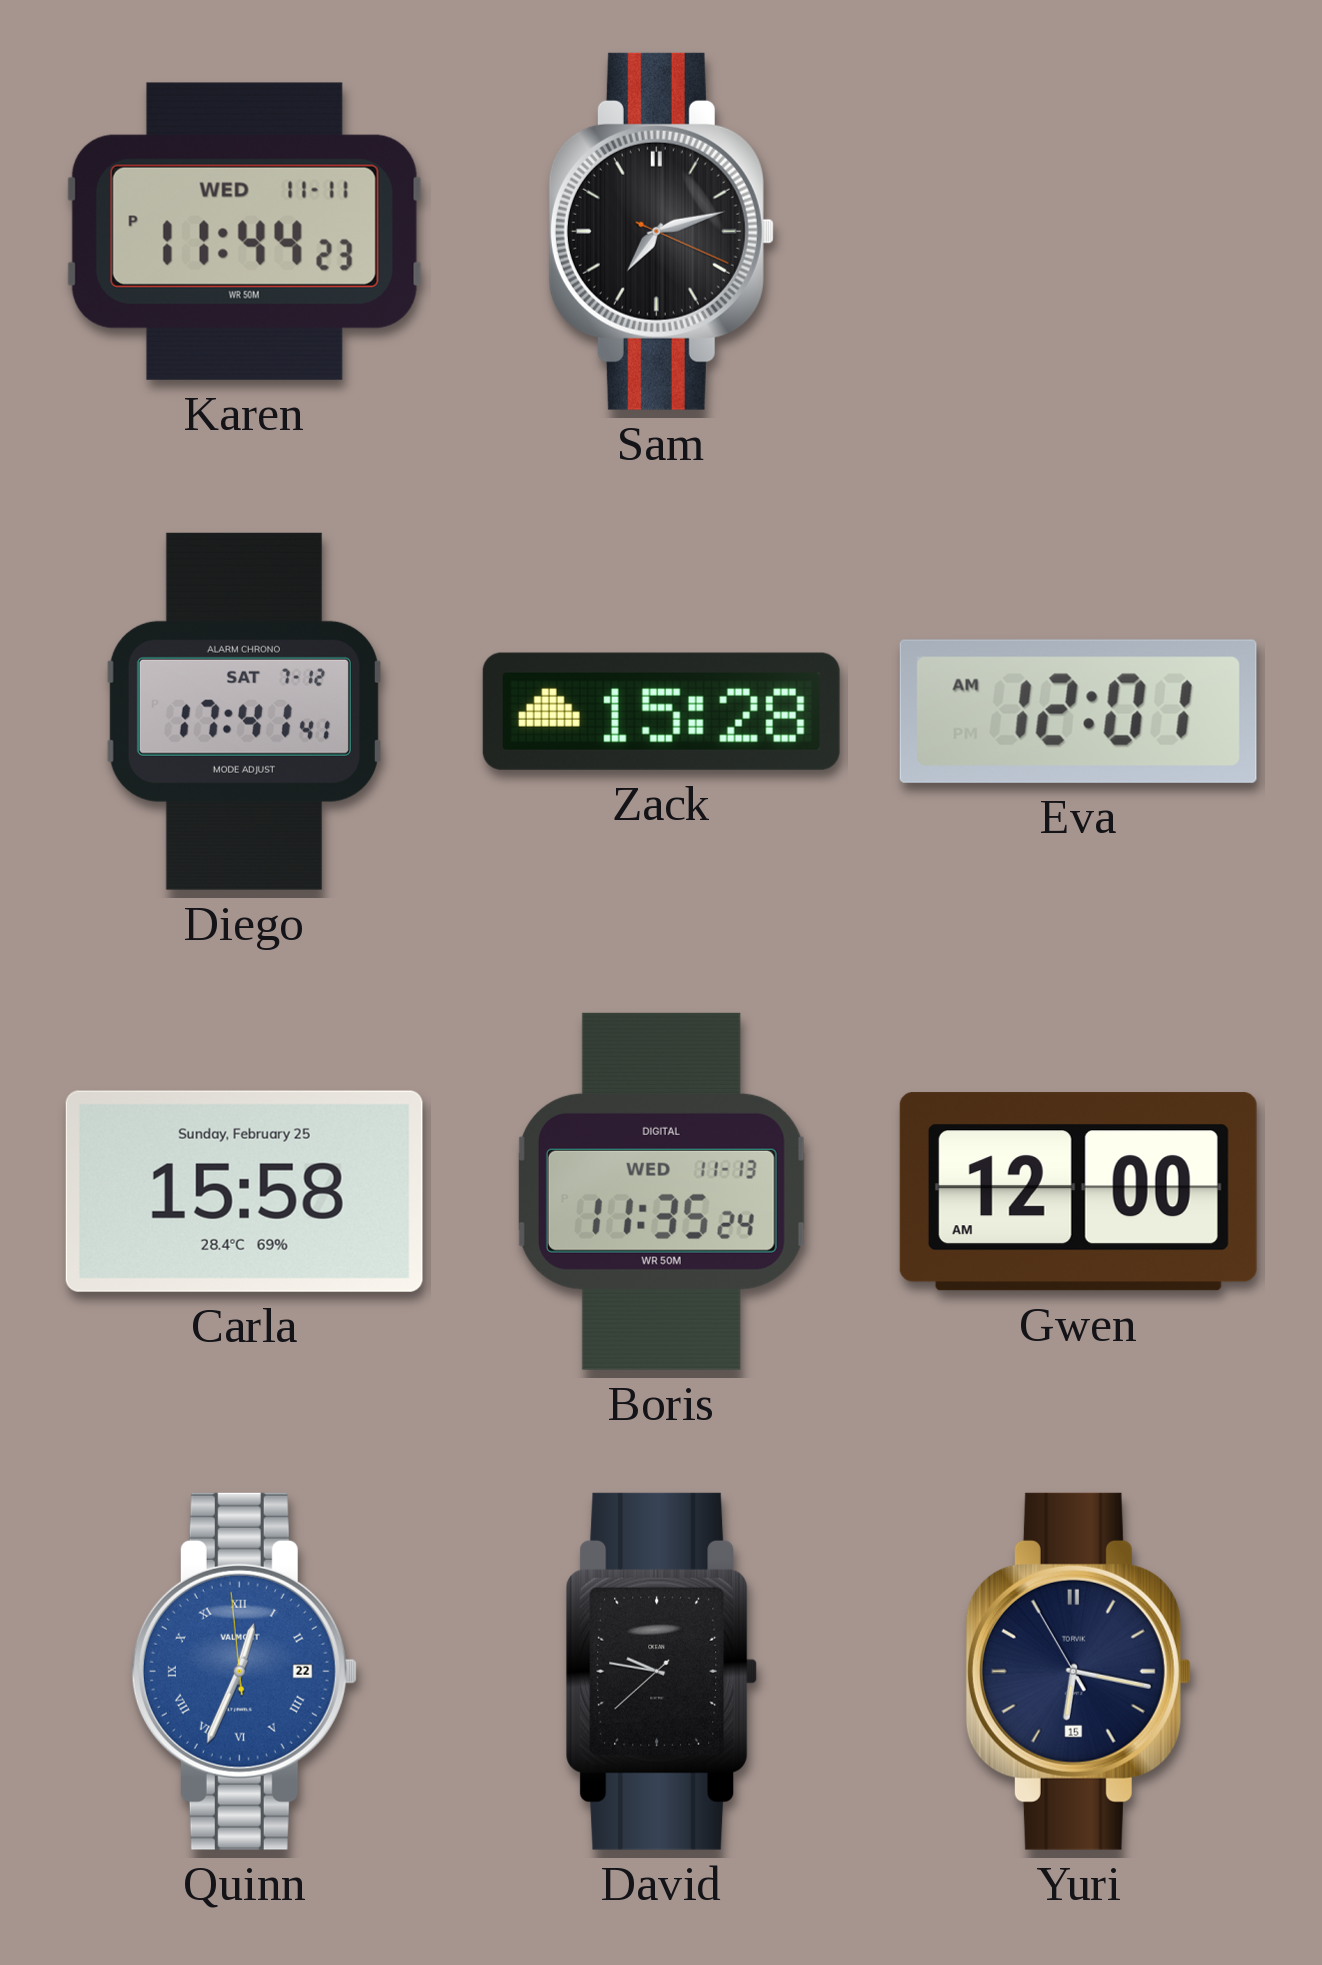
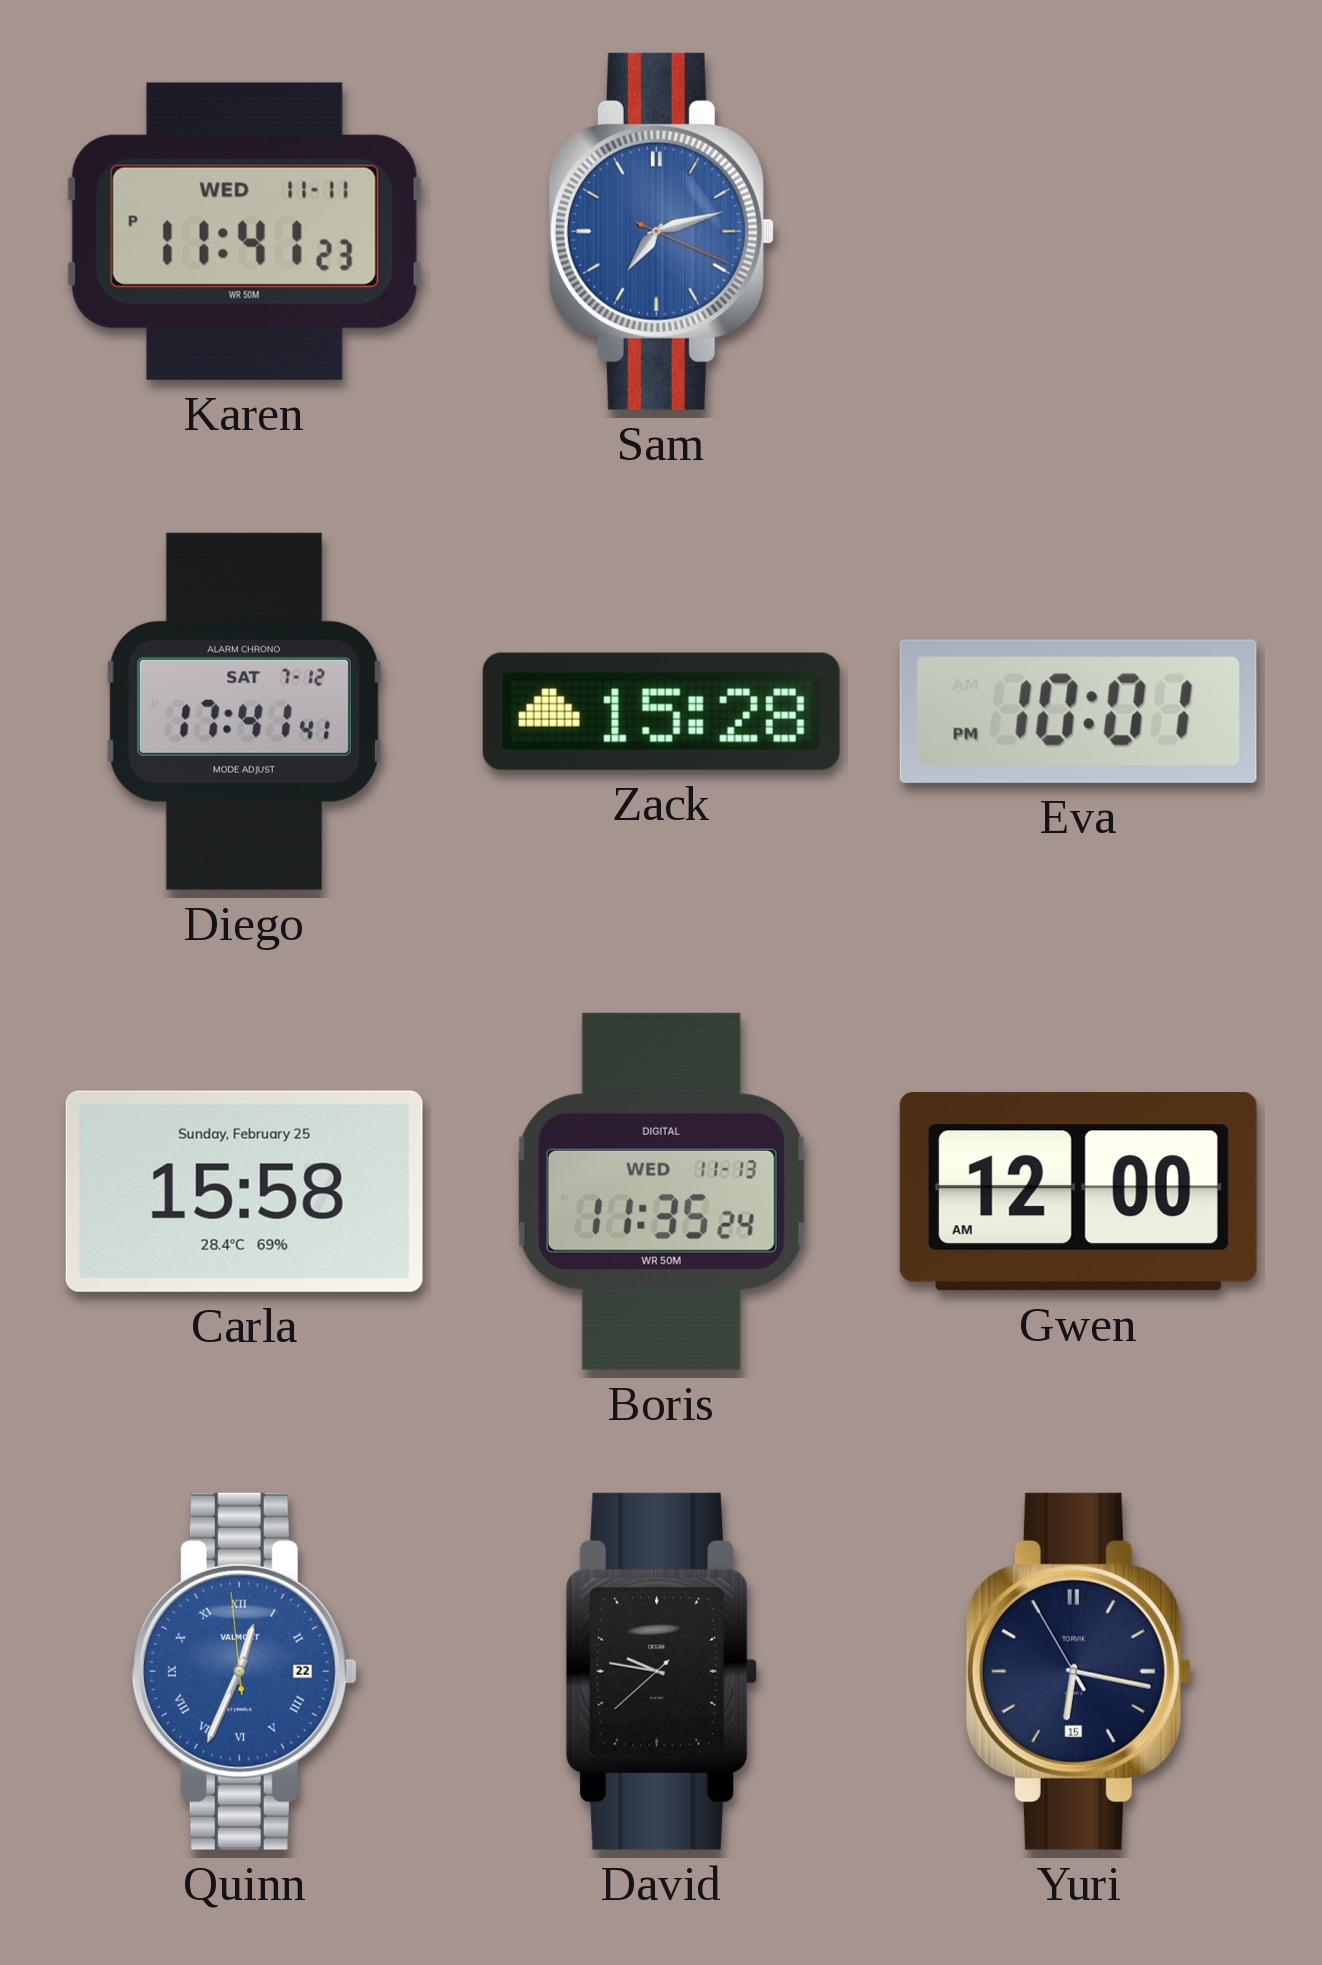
Karen: 11:44 -> 11:41
Sam dial: black -> blue
Eva: 12:01 -> 10:01
